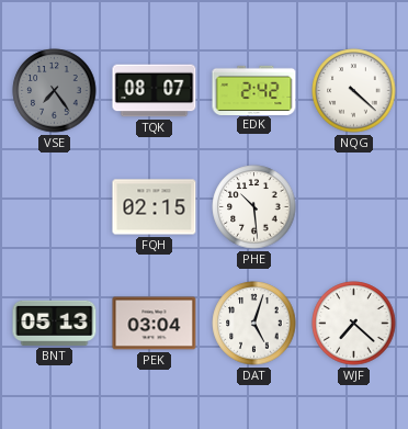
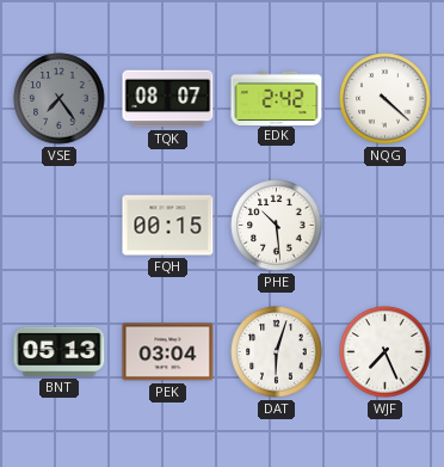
FQH: 02:15 -> 00:15
DAT: 5:03 -> 6:03
WJF: 7:22 -> 7:26
